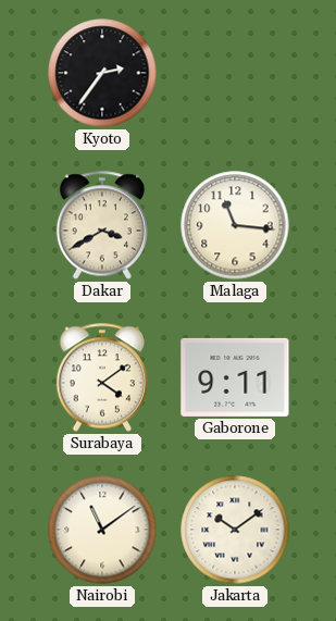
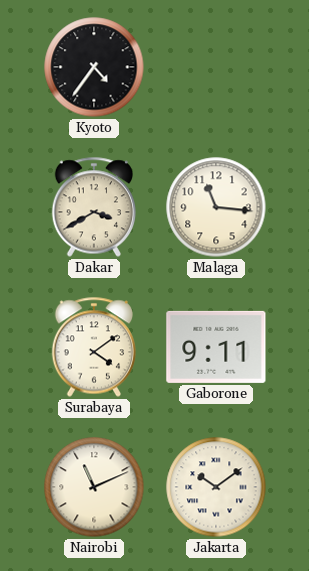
Kyoto: 2:36 -> 4:36
Nairobi: 11:09 -> 11:11
